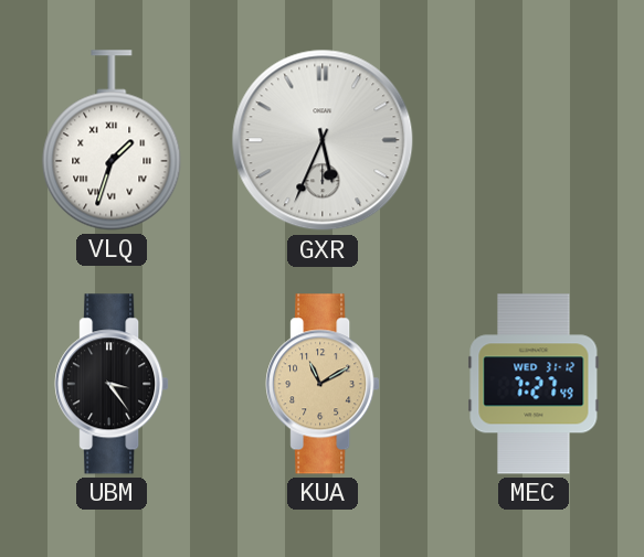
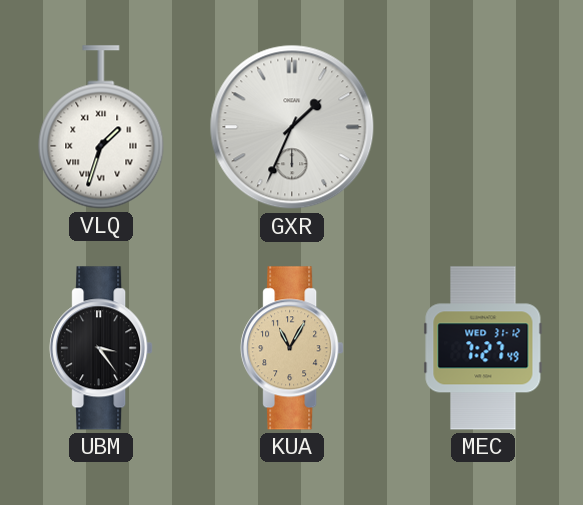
GXR: 5:34 -> 1:34
KUA: 11:10 -> 11:05
